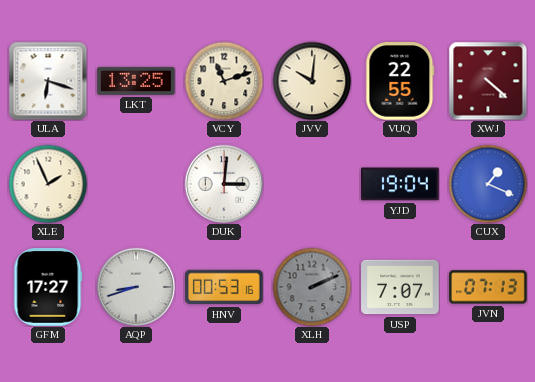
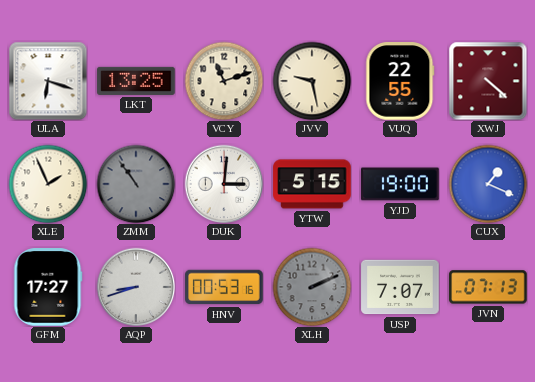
JVV: 10:01 -> 9:28
ZMM: none -> 10:54
YTW: none -> 5:15
YJD: 19:04 -> 19:00
